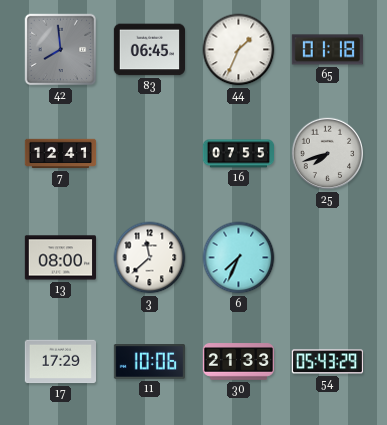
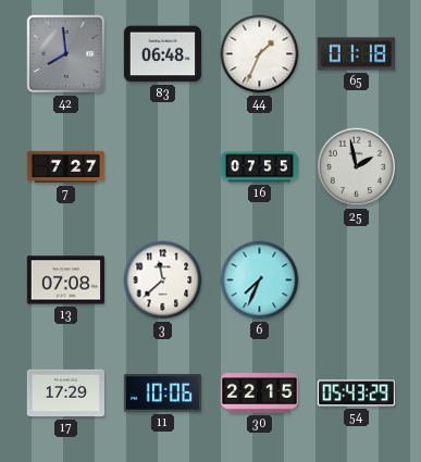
83: 06:45 -> 06:48
7: 12:41 -> 7:27
25: 7:42 -> 1:58
13: 08:00 -> 07:08
30: 21:33 -> 22:15
